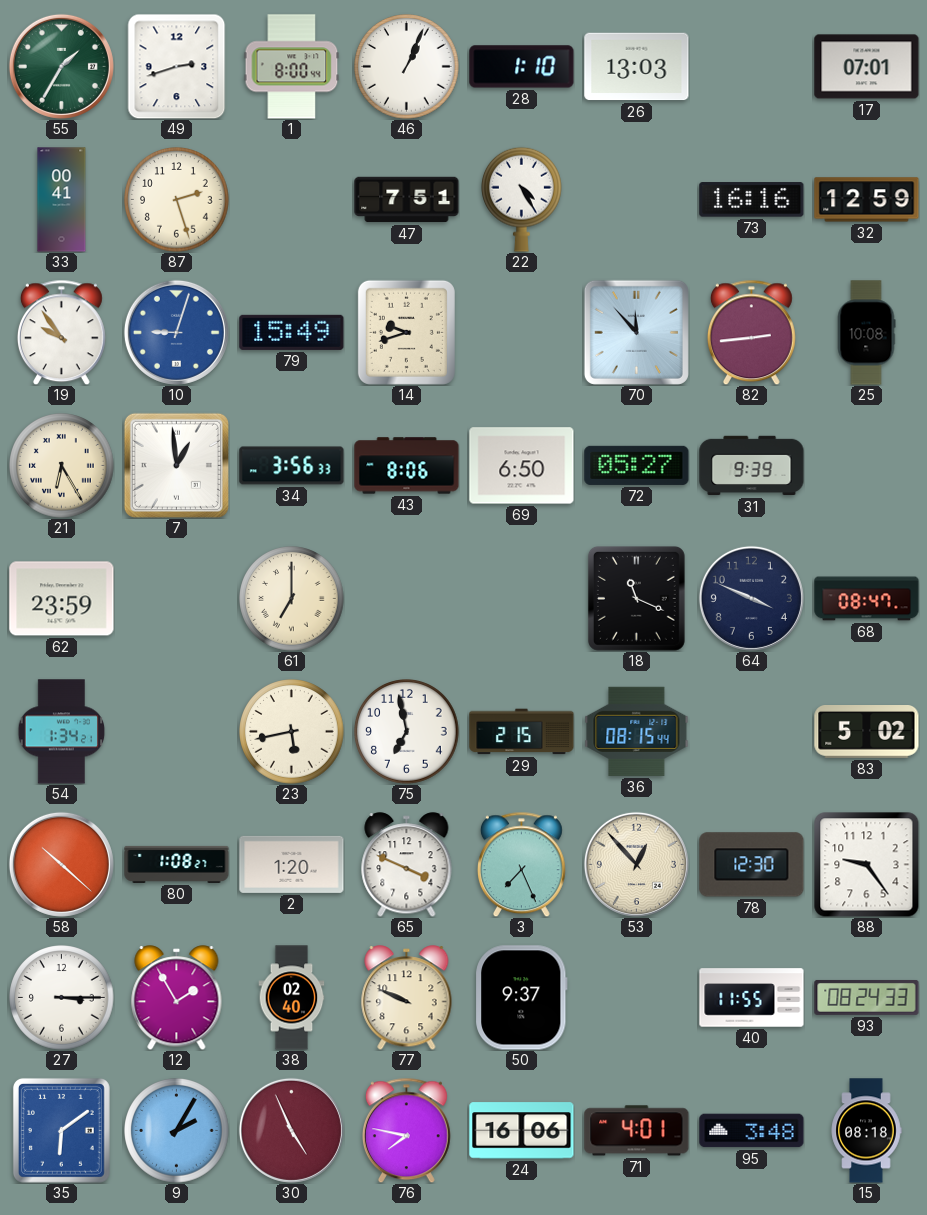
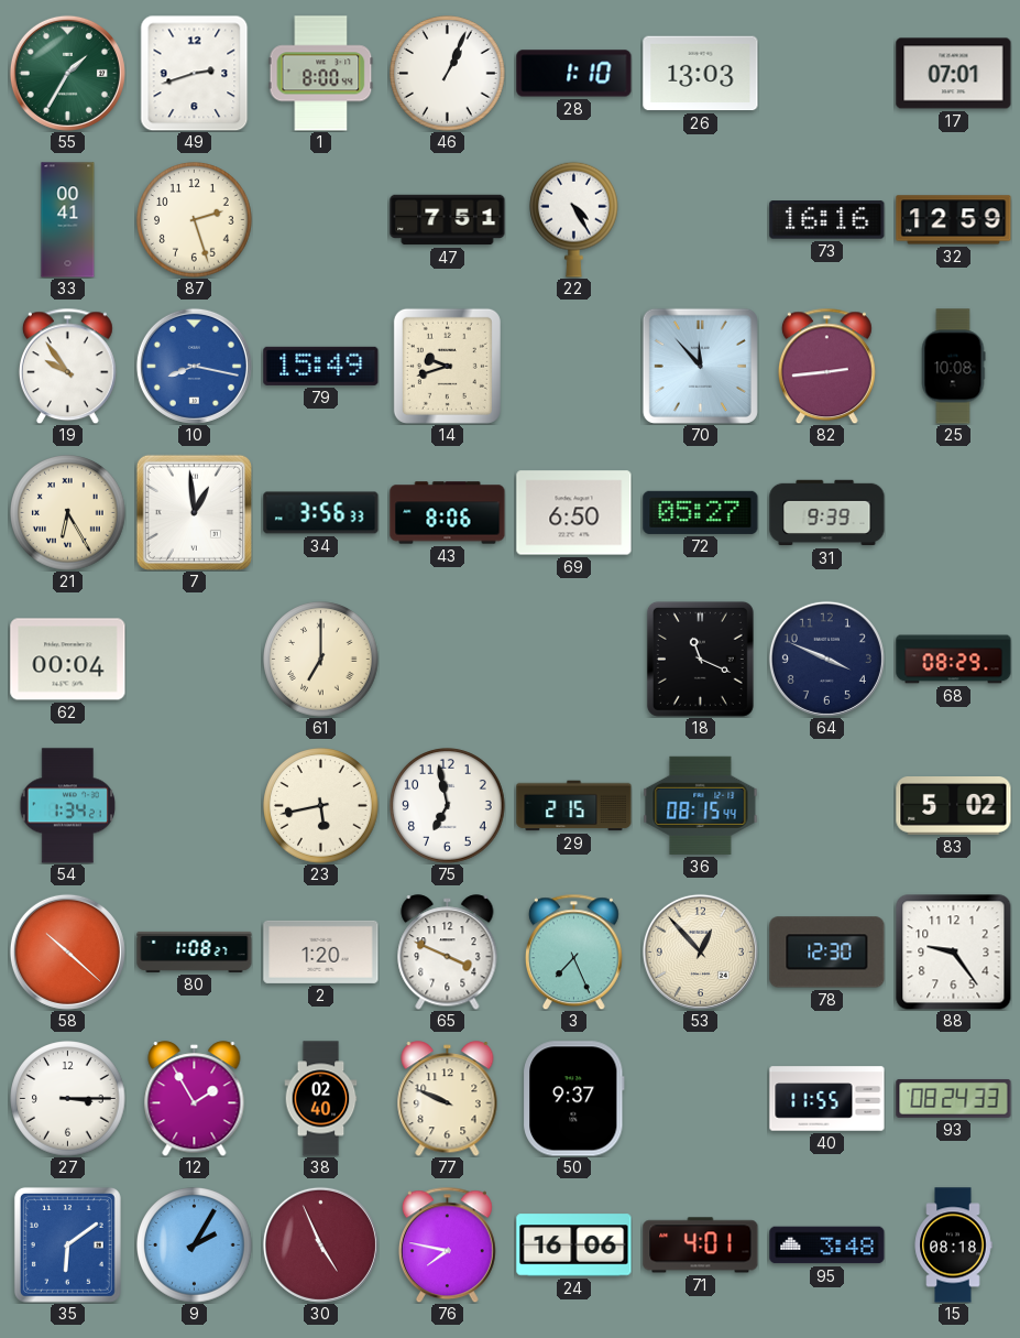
10: 9:03 -> 8:17
62: 23:59 -> 00:04
68: 08:47 -> 08:29
